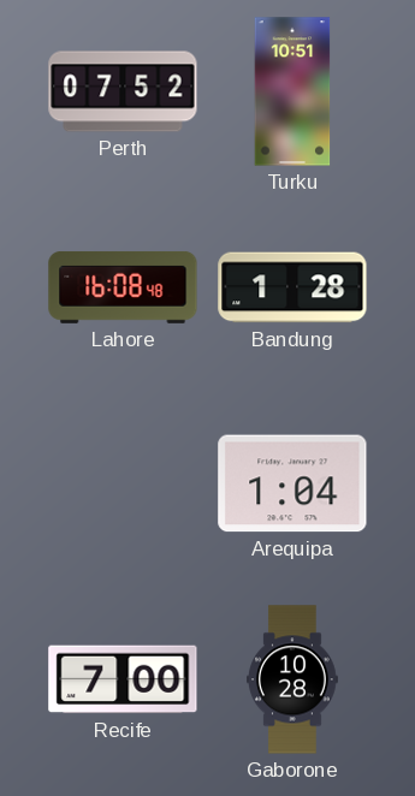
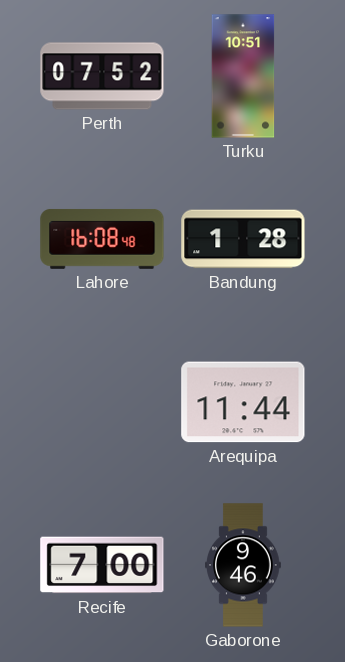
Arequipa: 1:04 -> 11:44
Gaborone: 10:28 -> 9:46
